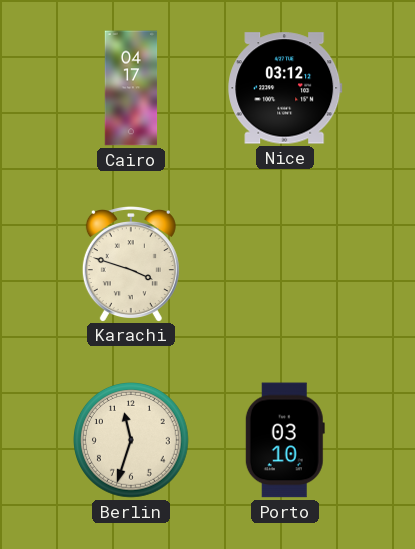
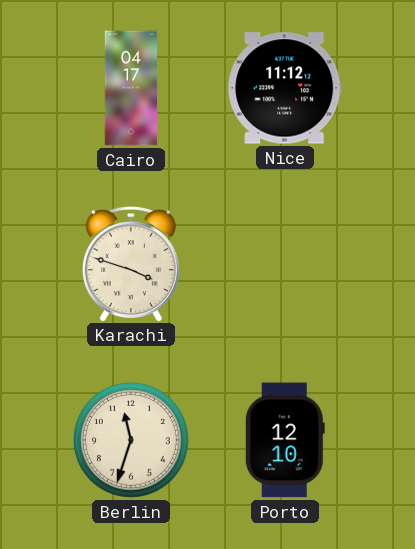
Nice: 03:12 -> 11:12
Porto: 03:10 -> 12:10
